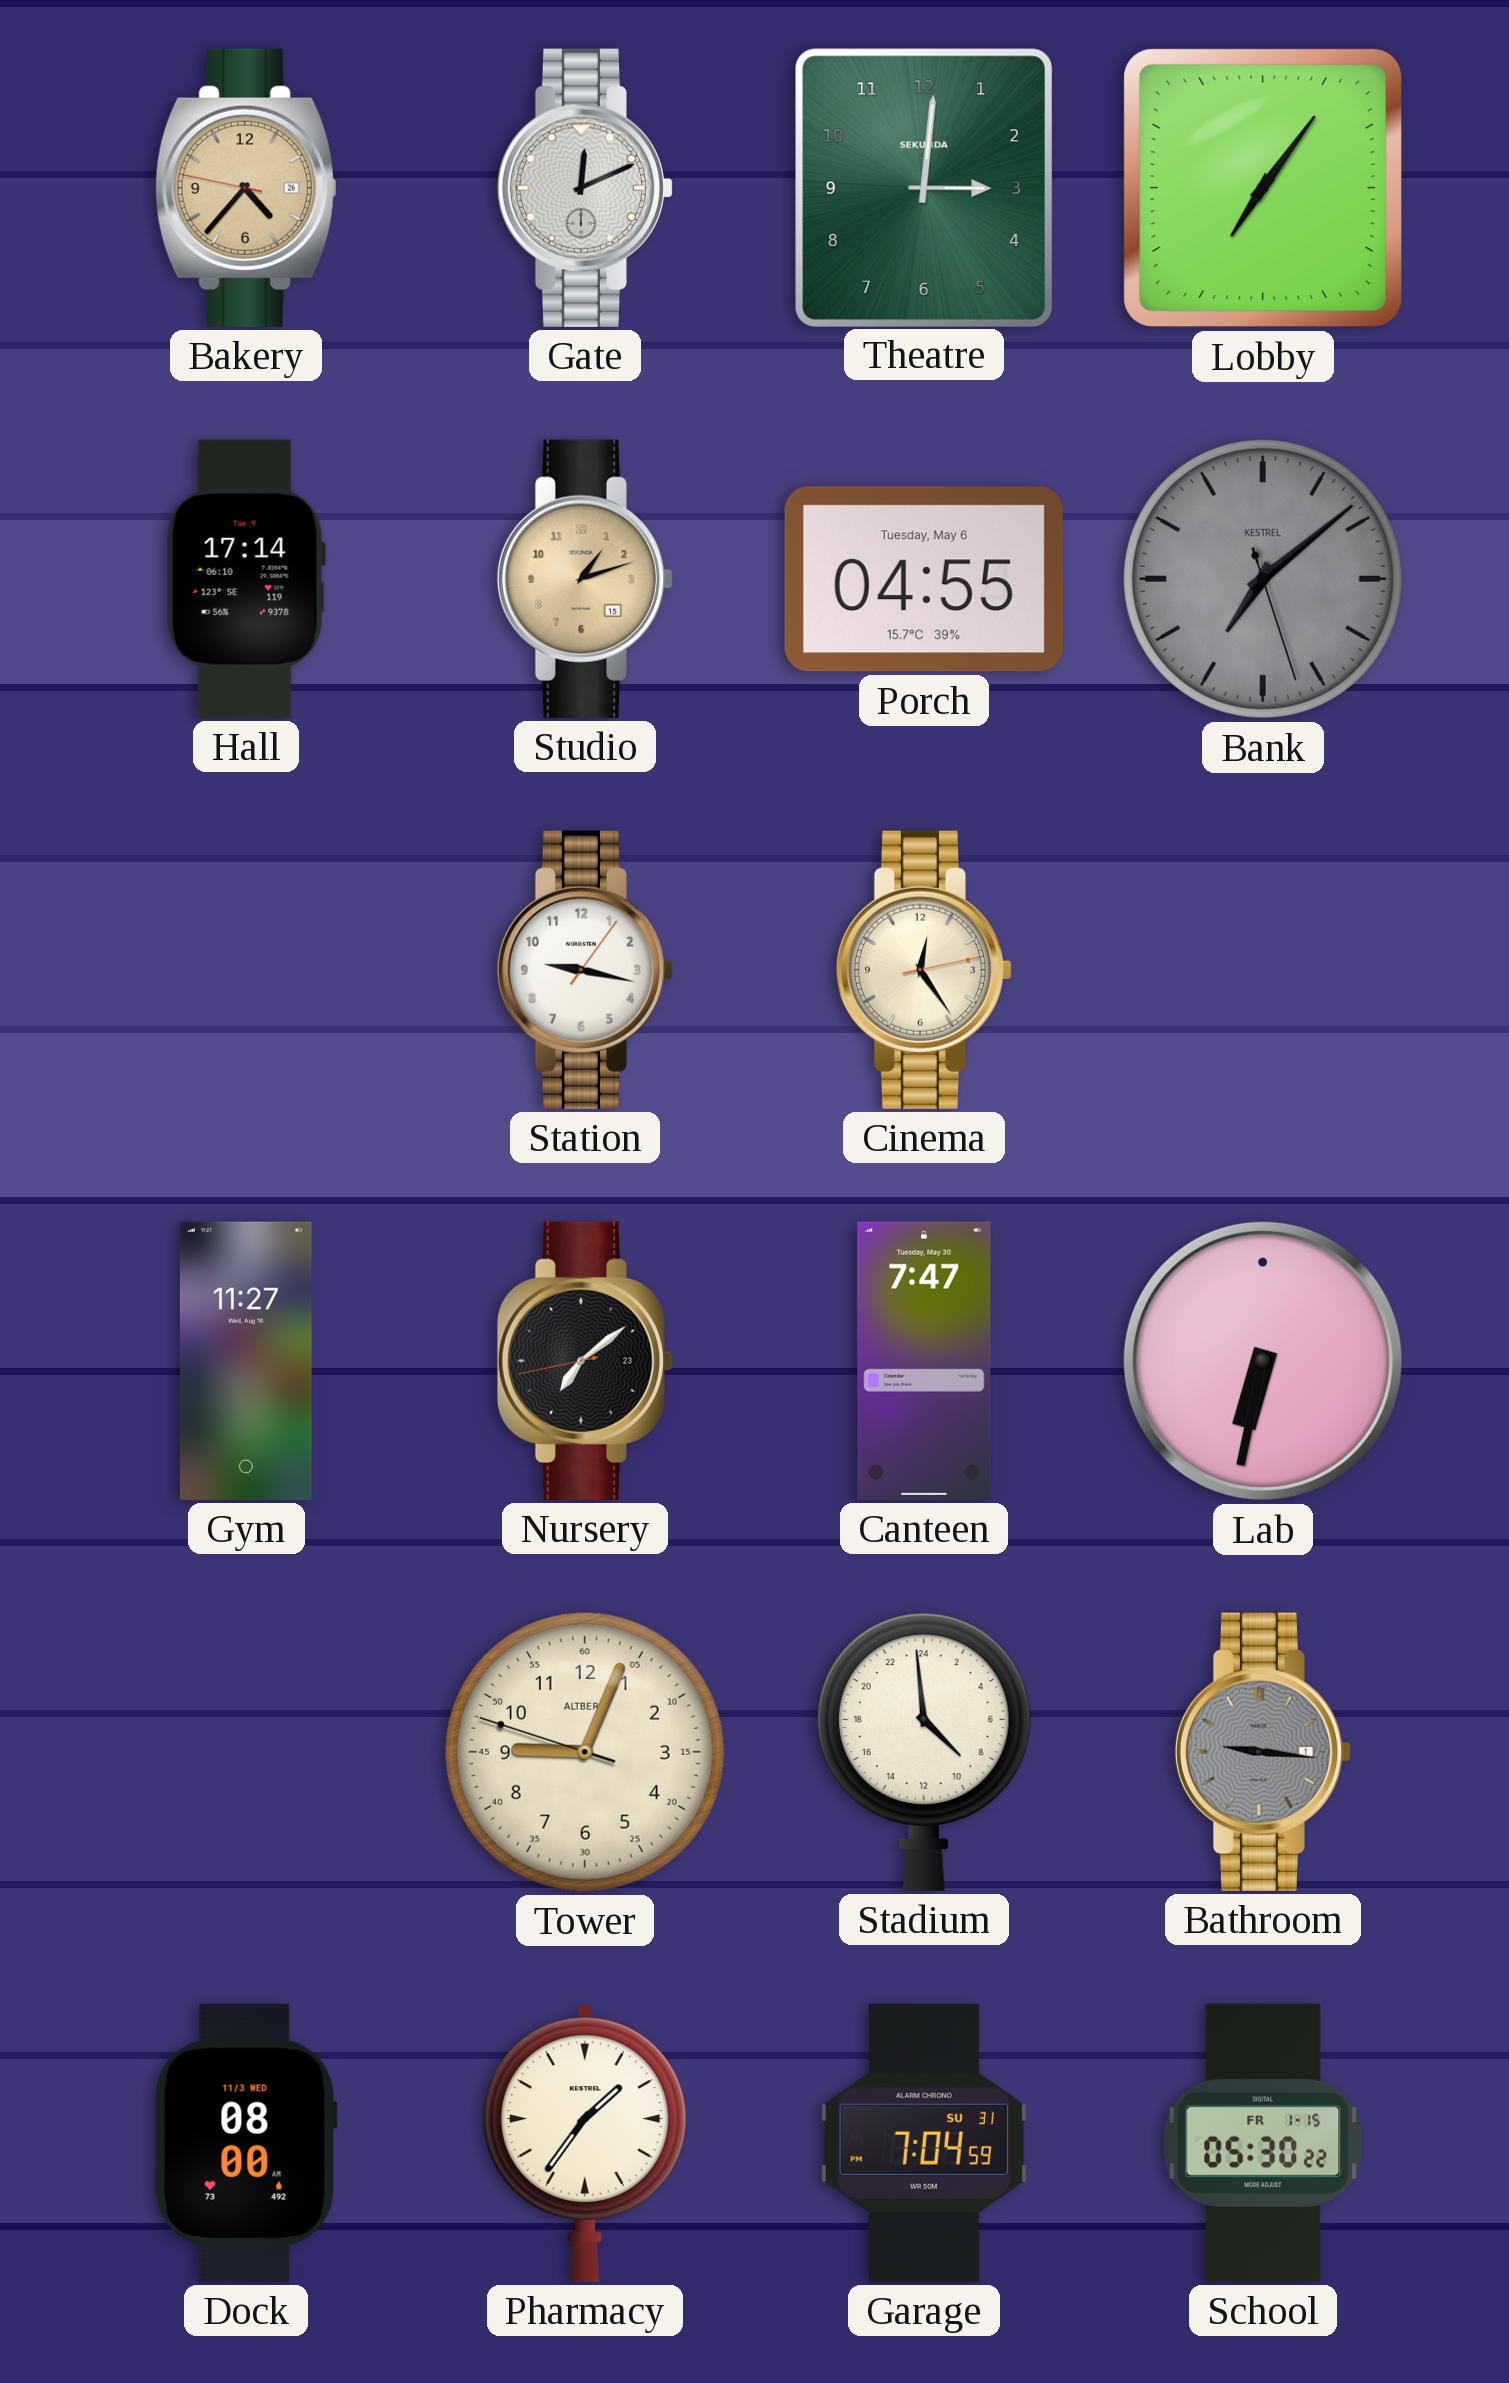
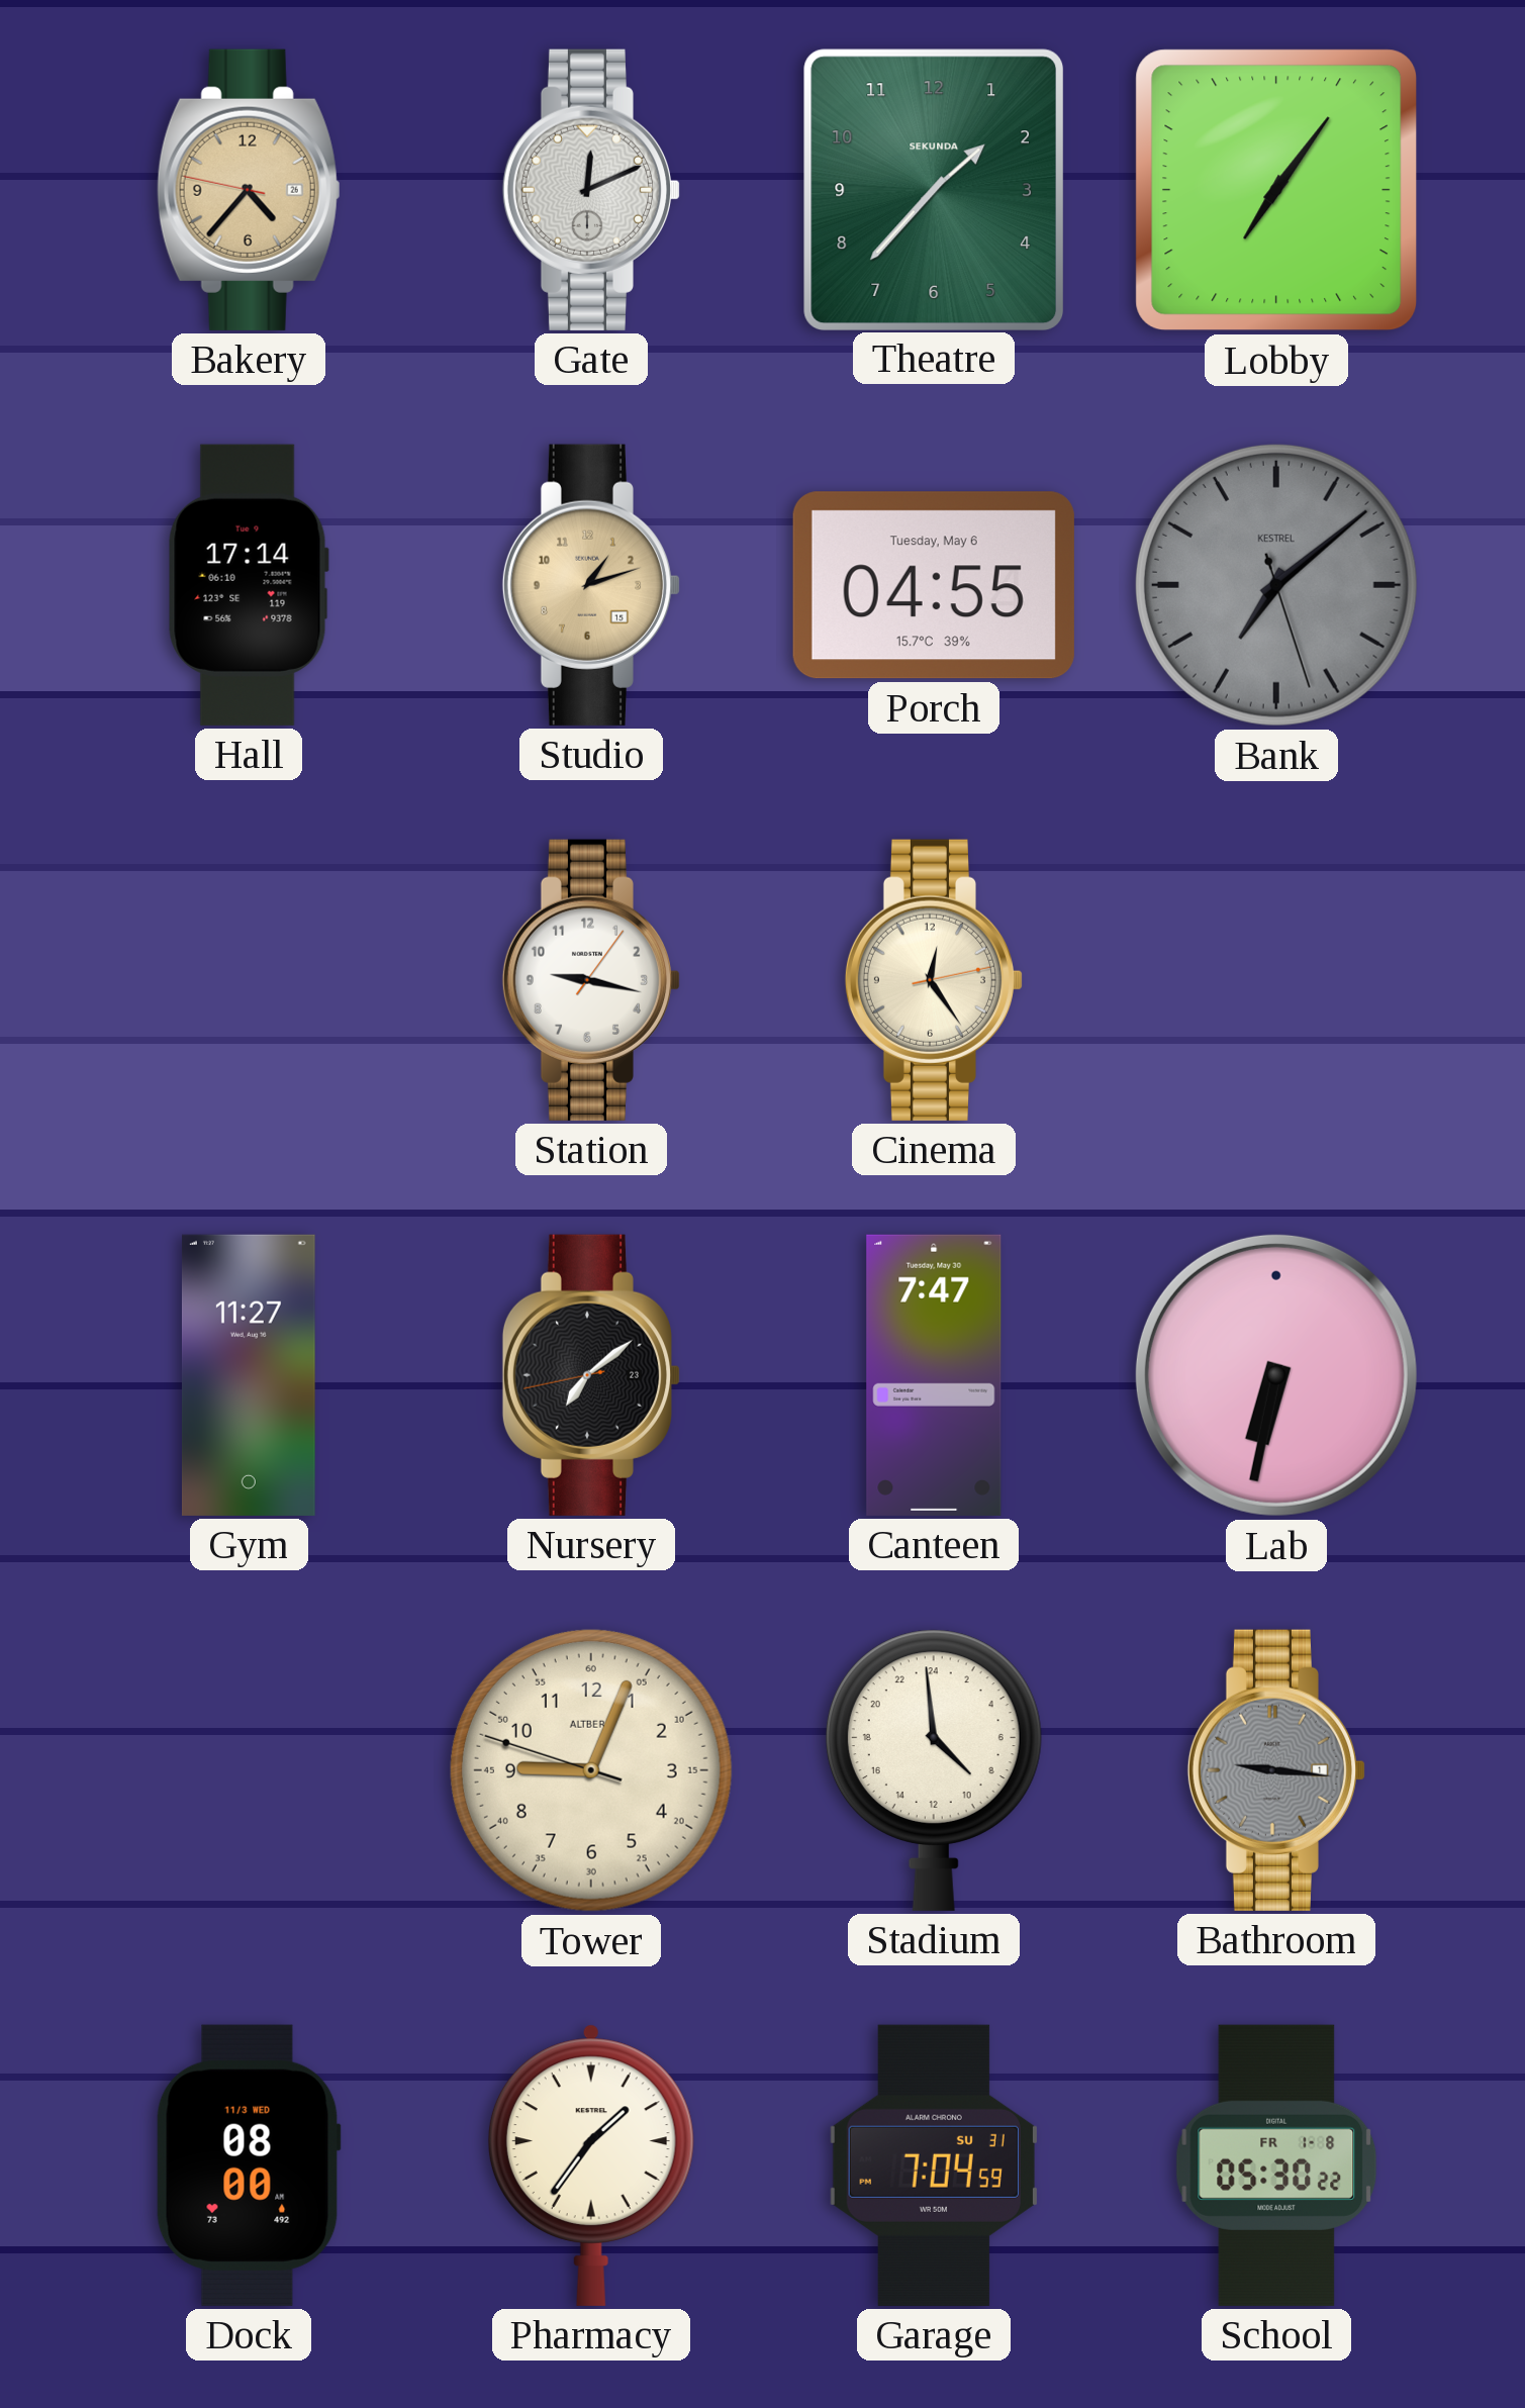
Theatre: 3:01 -> 1:37
School date: FR 1-15 -> FR 1-8
